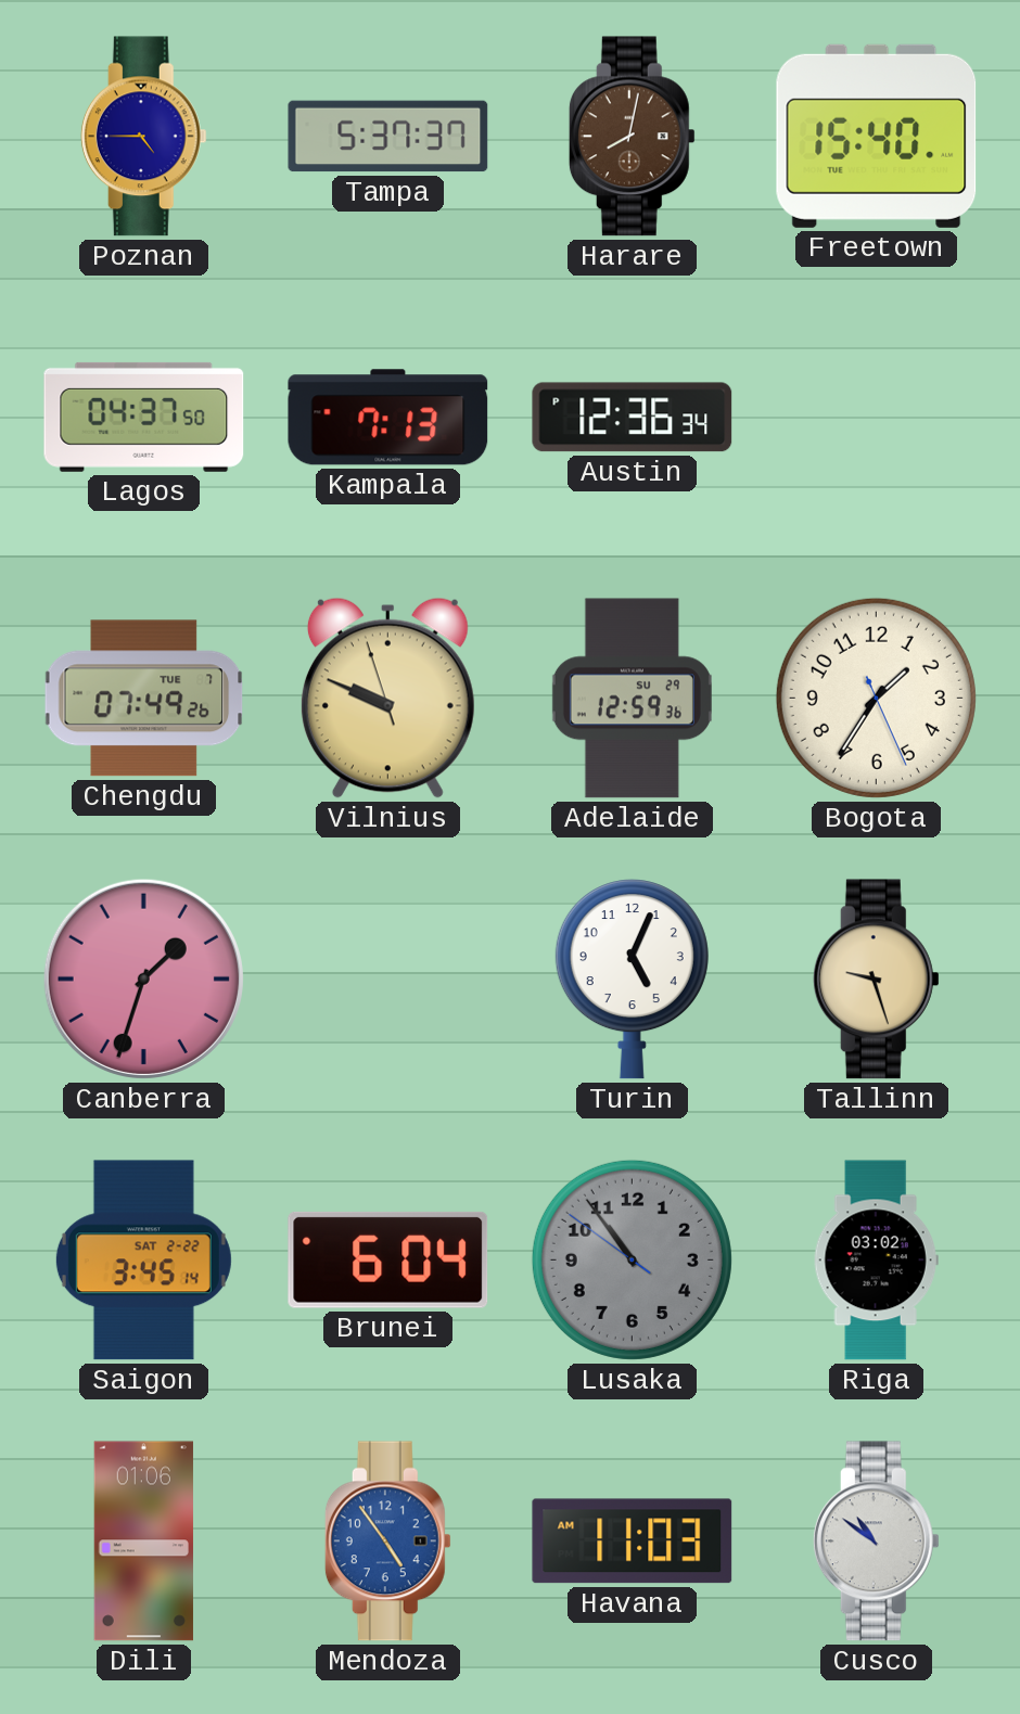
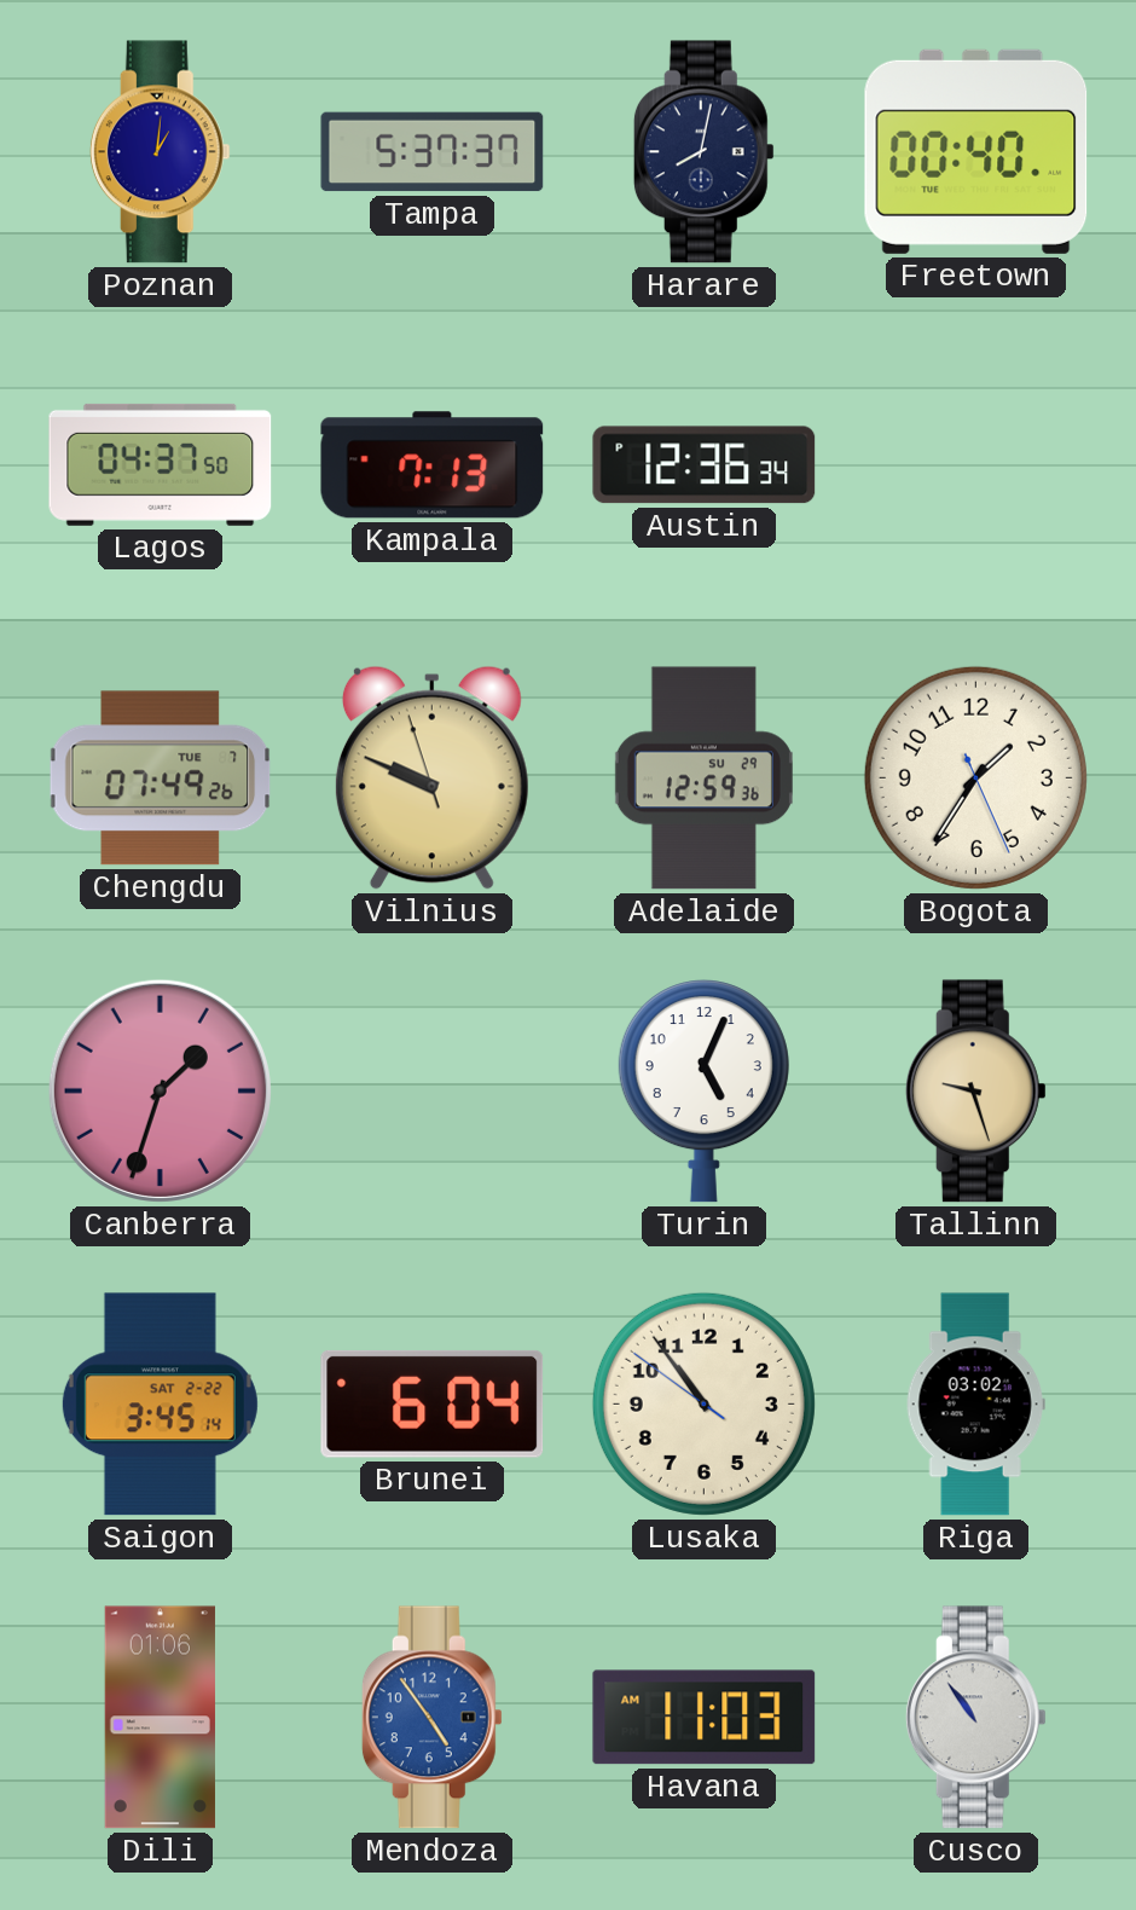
Poznan: 4:45 -> 1:01
Harare dial: brown -> navy
Freetown: 15:40 -> 00:40
Lusaka dial: grey -> cream
Cusco: 10:51 -> 10:54
